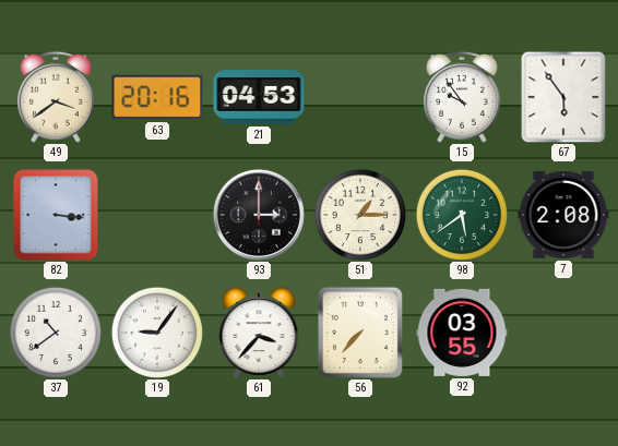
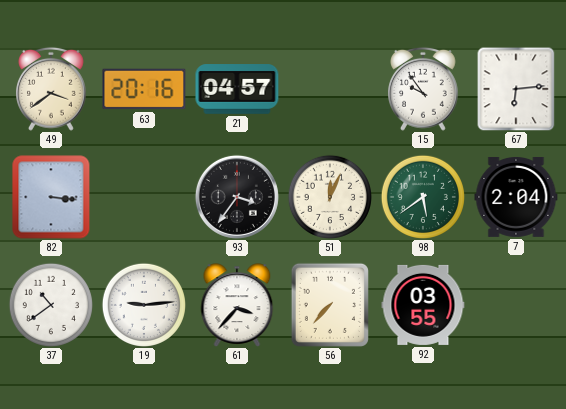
21: 04:53 -> 04:57
67: 5:54 -> 6:14
93: 3:00 -> 3:36
51: 1:15 -> 12:04
7: 2:08 -> 2:04
19: 9:06 -> 9:14
